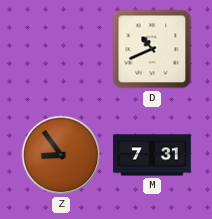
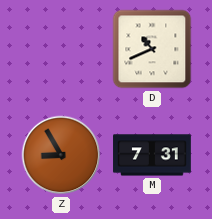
Z: 8:54 -> 8:55
